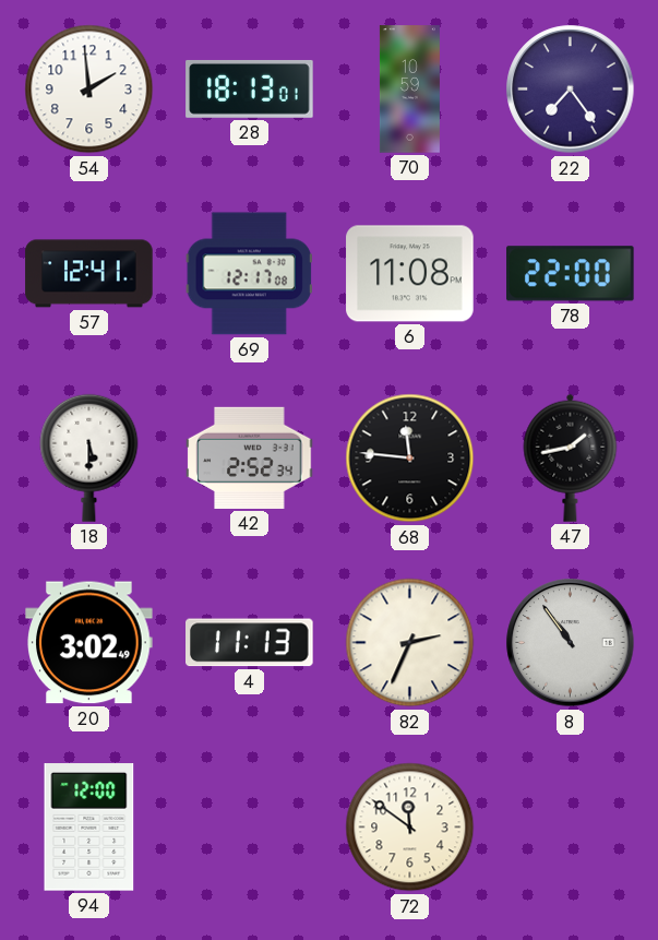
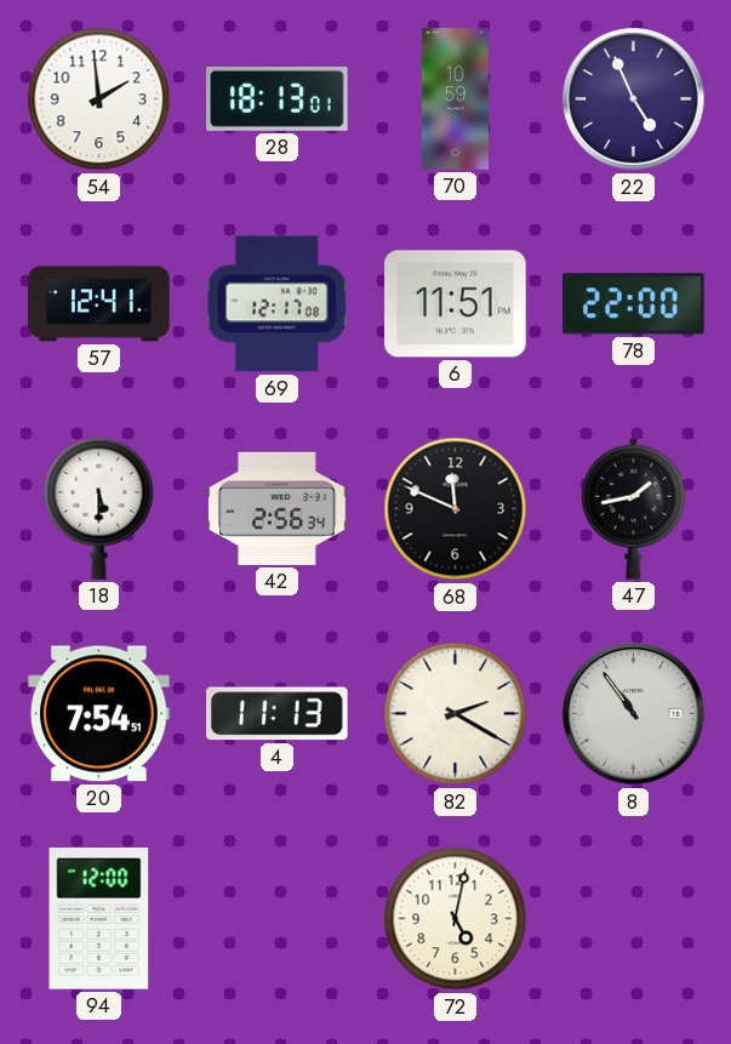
22: 7:24 -> 4:56
6: 11:08 -> 11:51
42: 2:52 -> 2:56
68: 11:46 -> 11:49
20: 3:02 -> 7:54
82: 2:34 -> 2:20
72: 11:51 -> 5:02
